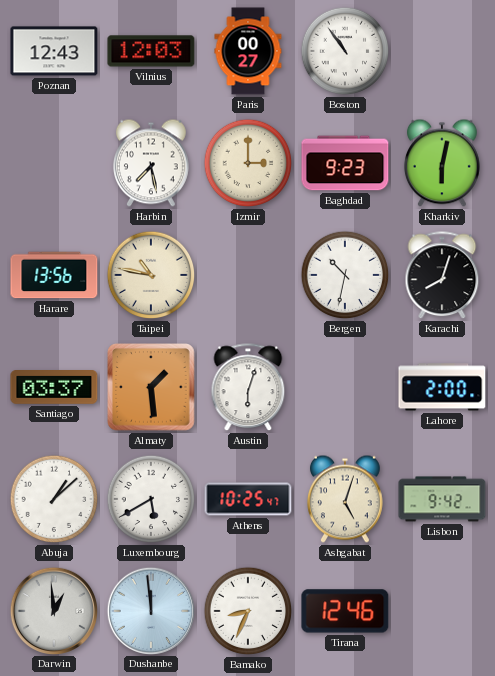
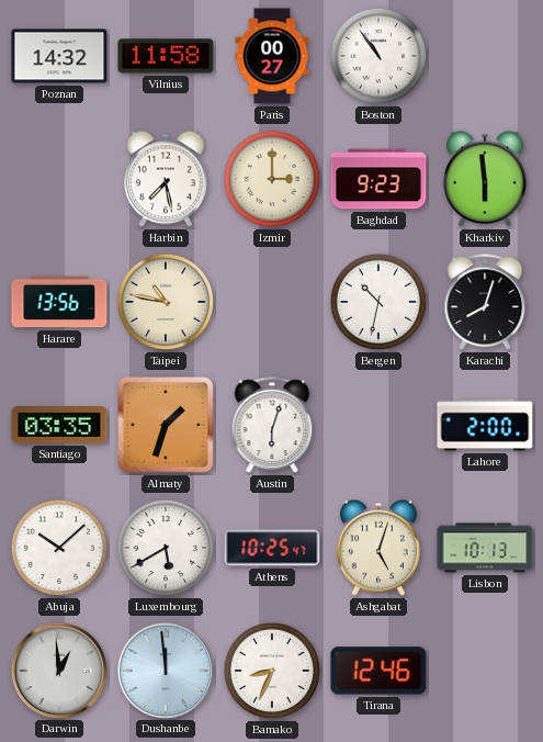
Poznan: 12:43 -> 14:32
Vilnius: 12:03 -> 11:58
Kharkiv: 6:02 -> 5:59
Santiago: 03:37 -> 03:35
Almaty: 1:29 -> 1:33
Abuja: 1:08 -> 10:08
Lisbon: 9:42 -> 10:13
